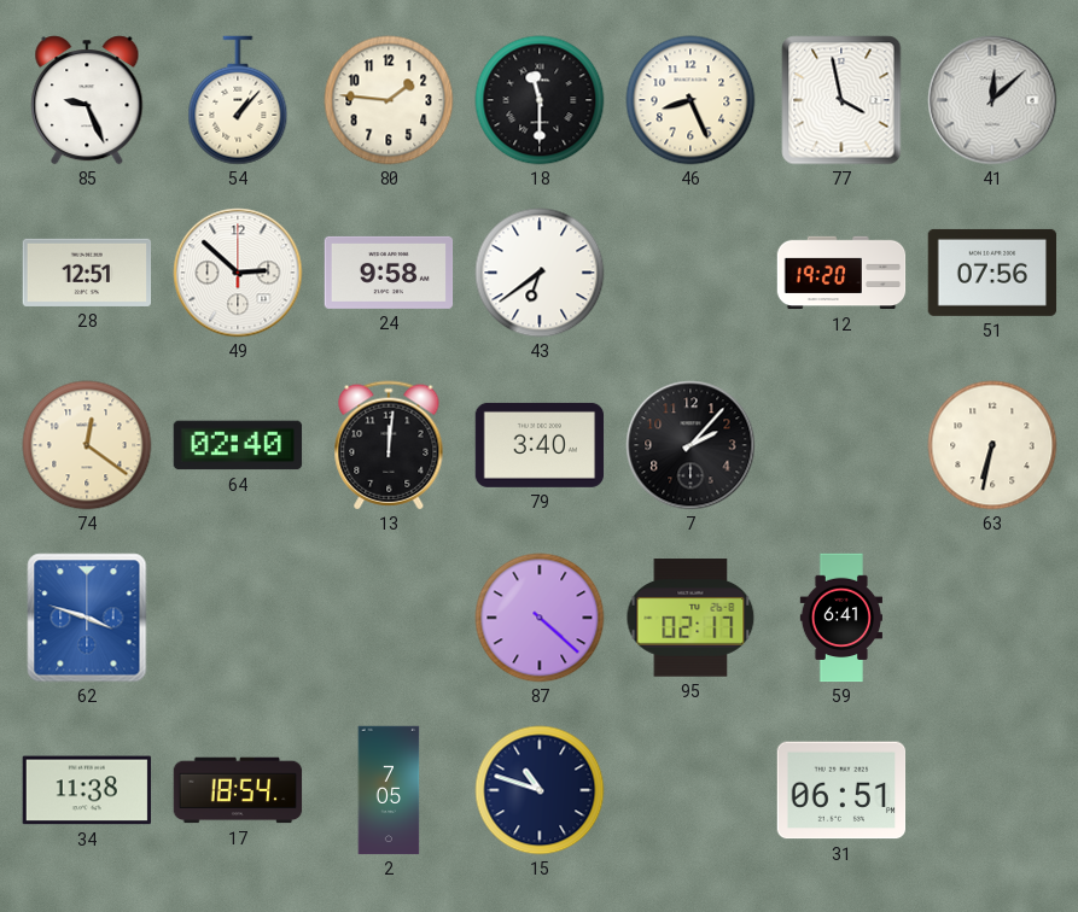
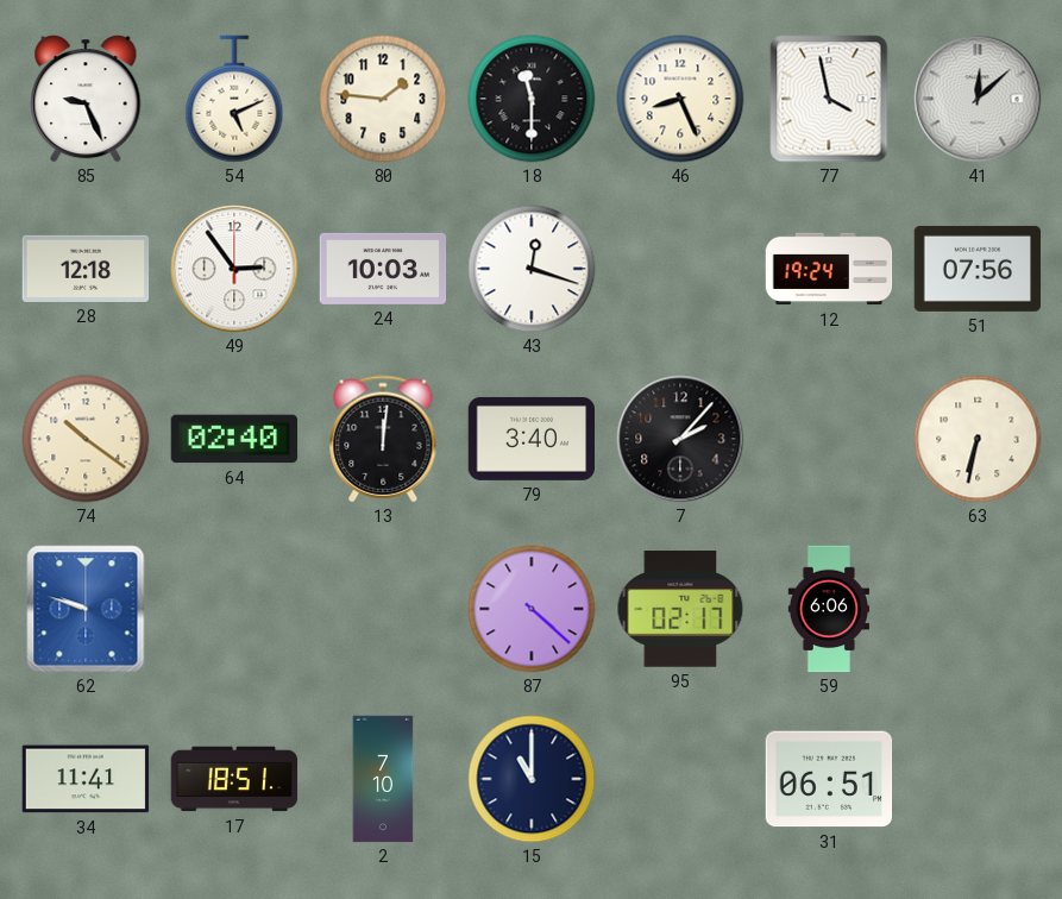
54: 1:07 -> 5:11
28: 12:51 -> 12:18
49: 2:52 -> 2:54
24: 9:58 -> 10:03
43: 6:39 -> 12:18
12: 19:20 -> 19:24
74: 12:21 -> 10:21
62: 3:48 -> 9:48
59: 6:41 -> 6:06
34: 11:38 -> 11:41
17: 18:54 -> 18:51
2: 7:05 -> 7:10
15: 10:48 -> 11:00
